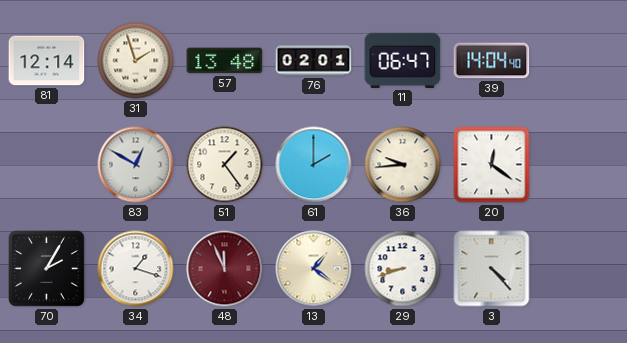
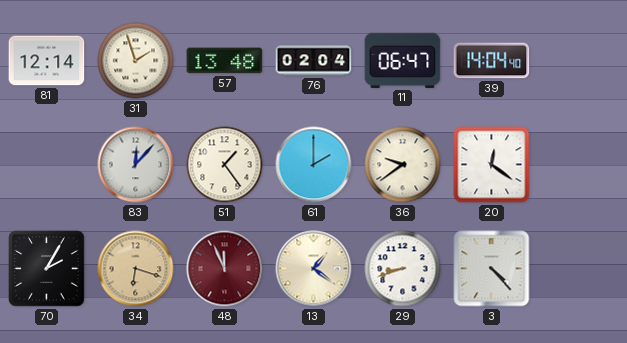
76: 02:01 -> 02:04
83: 12:50 -> 12:07
36: 9:44 -> 9:39
34: 1:18 -> 6:18
34 dial: white -> champagne
